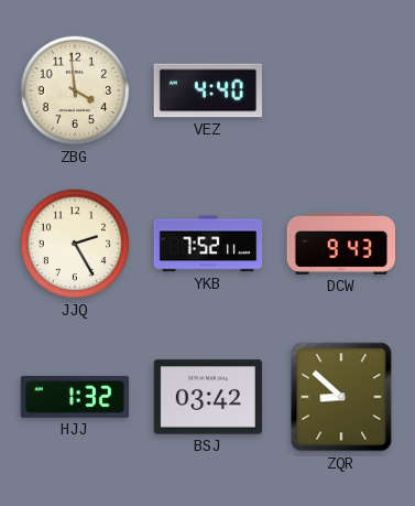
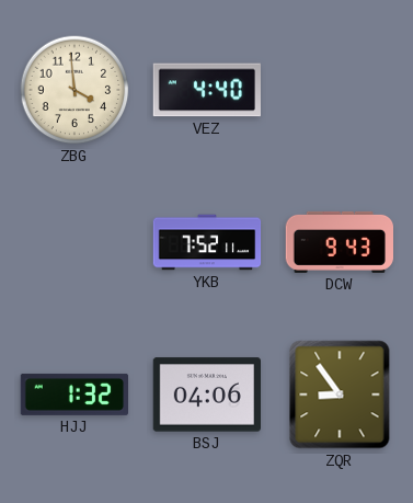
JJQ: 2:25 -> none
BSJ: 03:42 -> 04:06
ZQR: 8:52 -> 8:54
